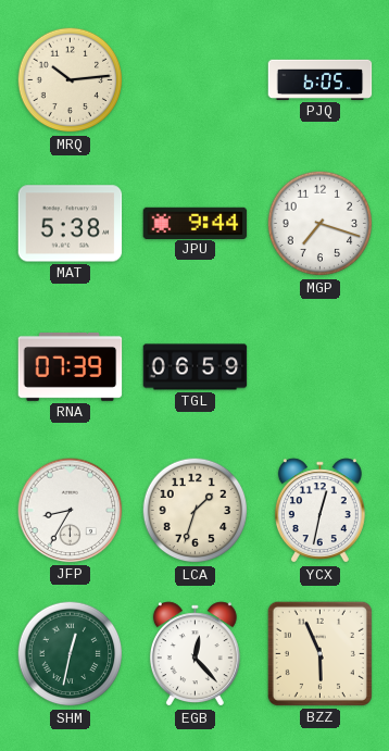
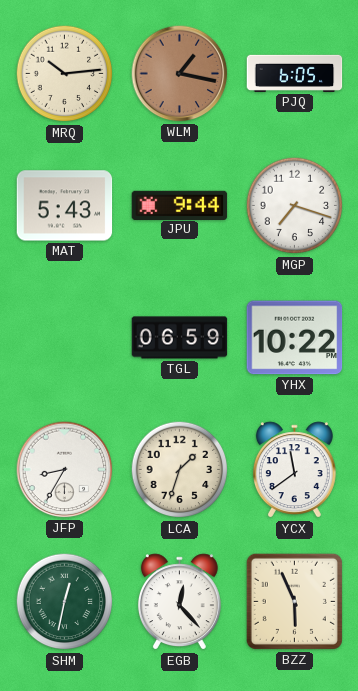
WLM: none -> 1:17
MAT: 5:38 -> 5:43
RNA: 07:39 -> none
YHX: none -> 10:22
YCX: 12:32 -> 11:39
